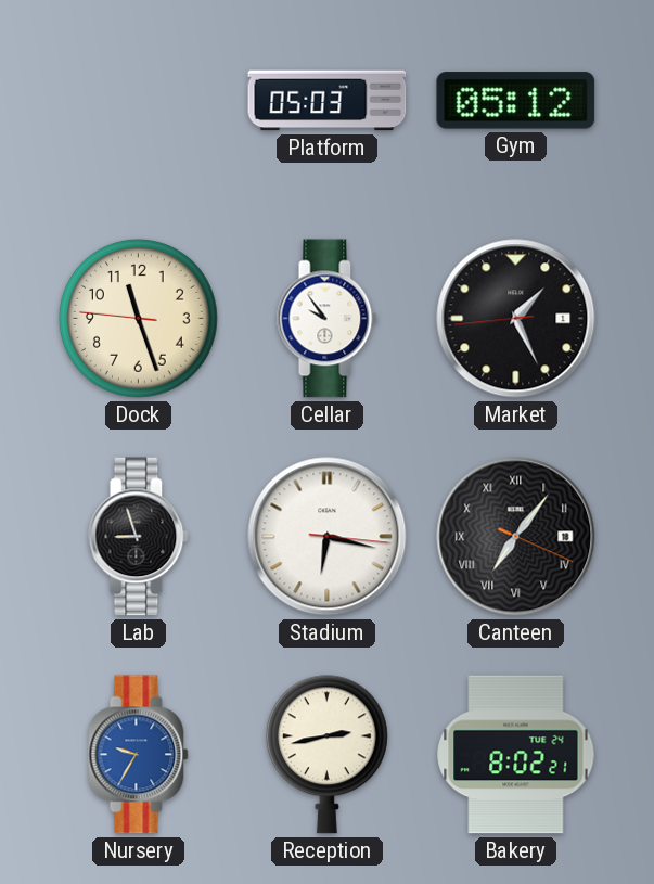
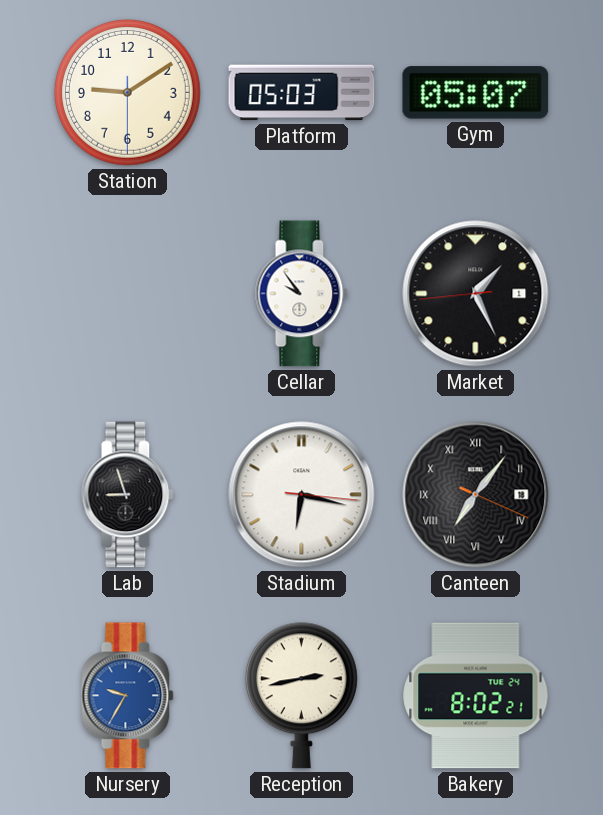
Station: none -> 9:09
Gym: 05:12 -> 05:07
Dock: 11:26 -> none
